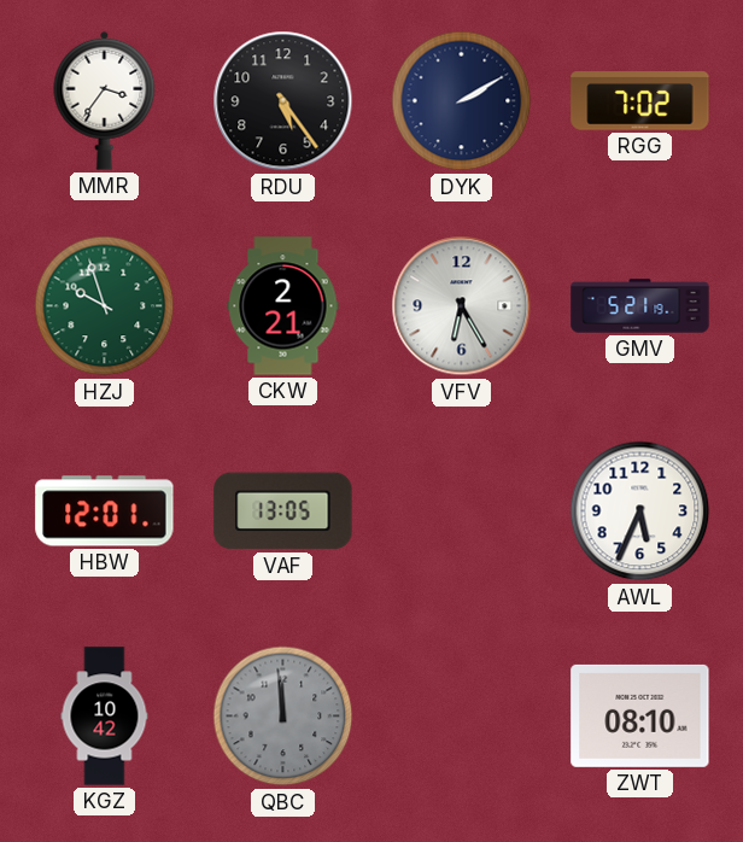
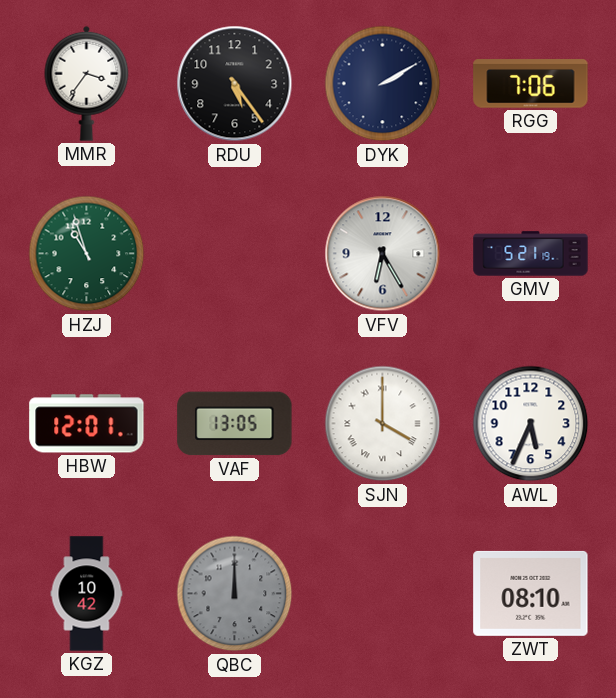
RGG: 7:02 -> 7:06
HZJ: 9:57 -> 10:57
CKW: 2:21 -> none
SJN: none -> 4:00
QBC: 11:59 -> 12:00
